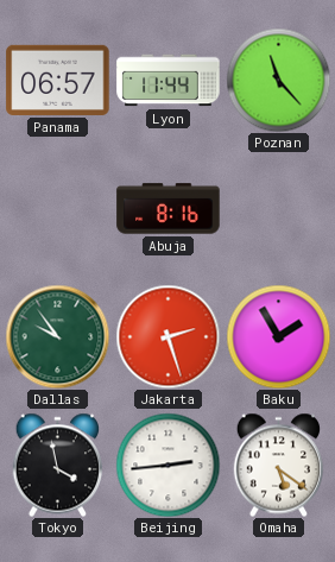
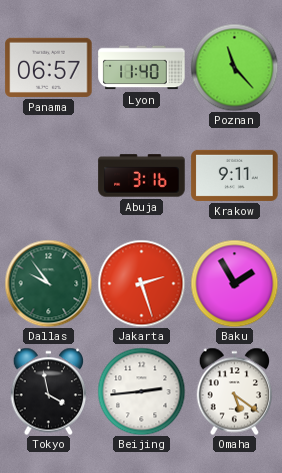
Lyon: 11:44 -> 11:40
Abuja: 8:16 -> 3:16
Krakow: none -> 9:11
